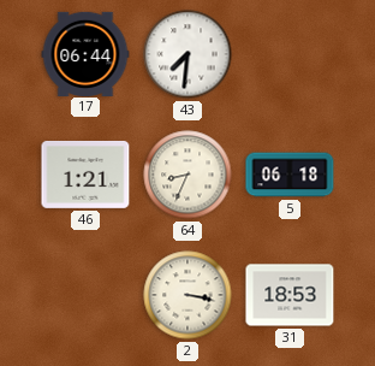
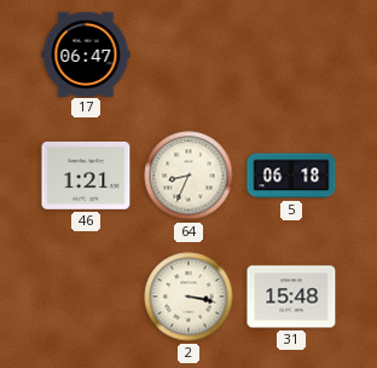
17: 06:44 -> 06:47
43: 7:31 -> none
31: 18:53 -> 15:48
